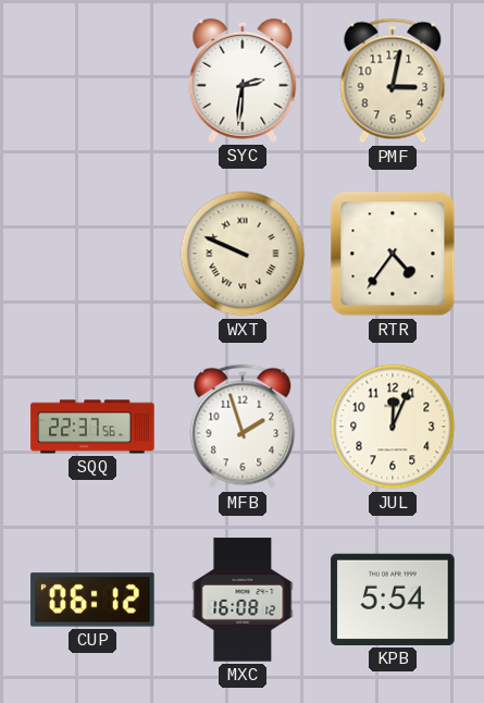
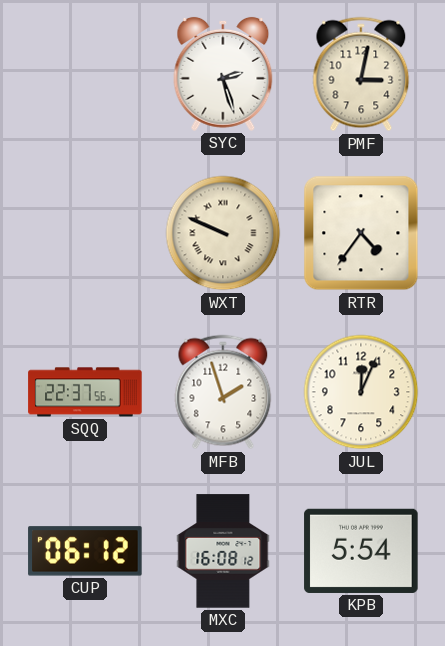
SYC: 2:31 -> 2:27
